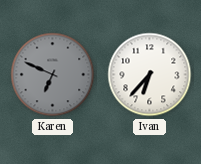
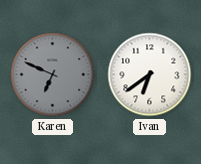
Ivan: 6:37 -> 6:39
